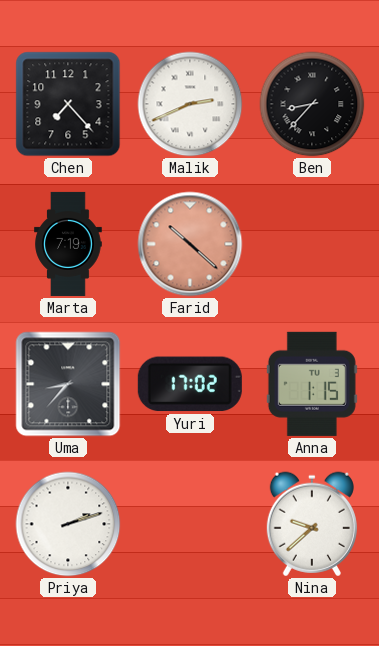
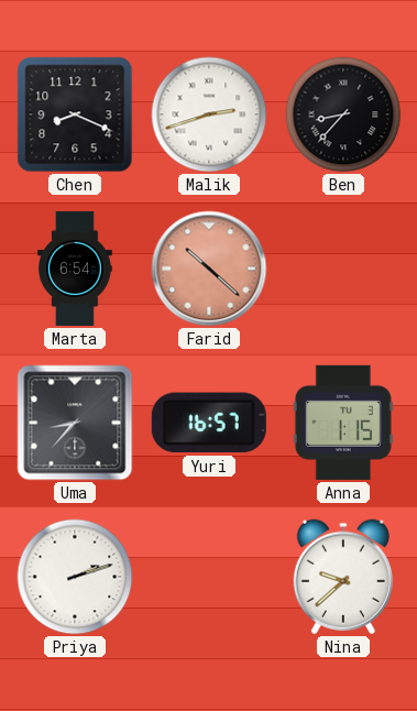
Chen: 7:23 -> 8:19
Malik: 2:41 -> 2:42
Marta: 7:19 -> 6:54
Yuri: 17:02 -> 16:57
